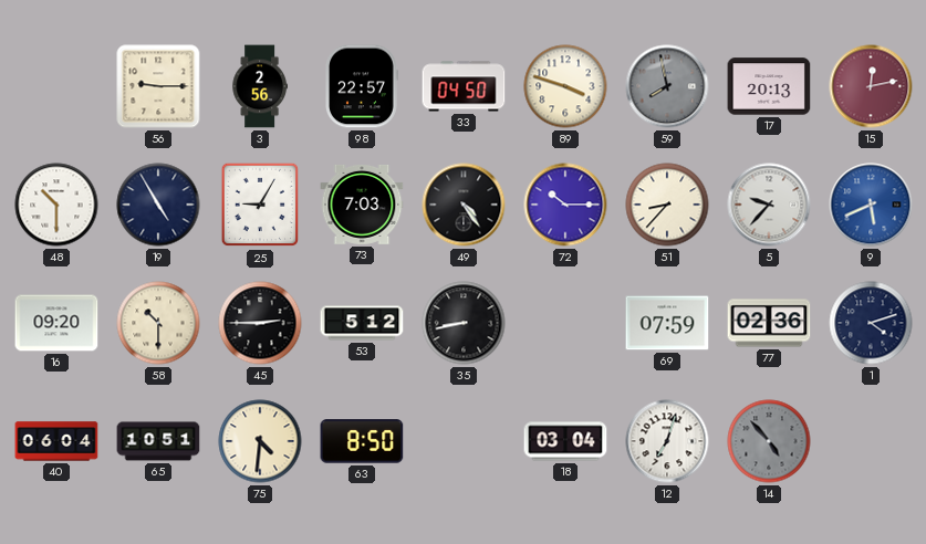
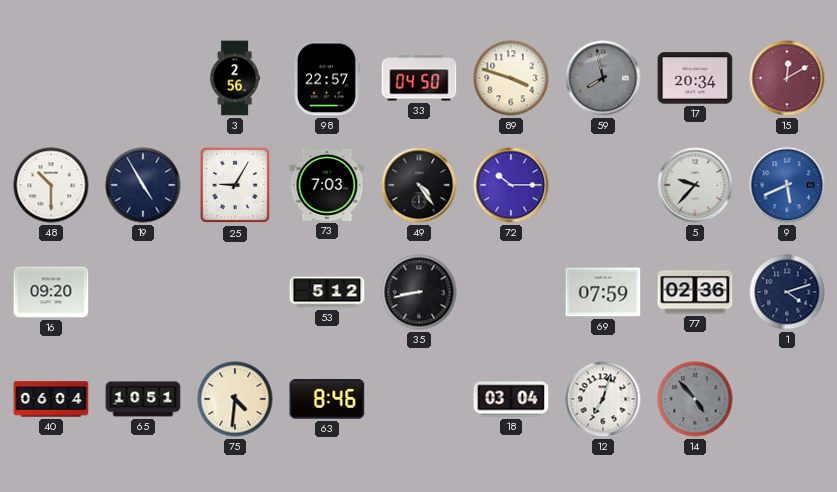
56: 9:15 -> none
17: 20:13 -> 20:34
15: 12:13 -> 12:10
51: 8:37 -> none
58: 10:30 -> none
45: 2:45 -> none
63: 8:50 -> 8:46
